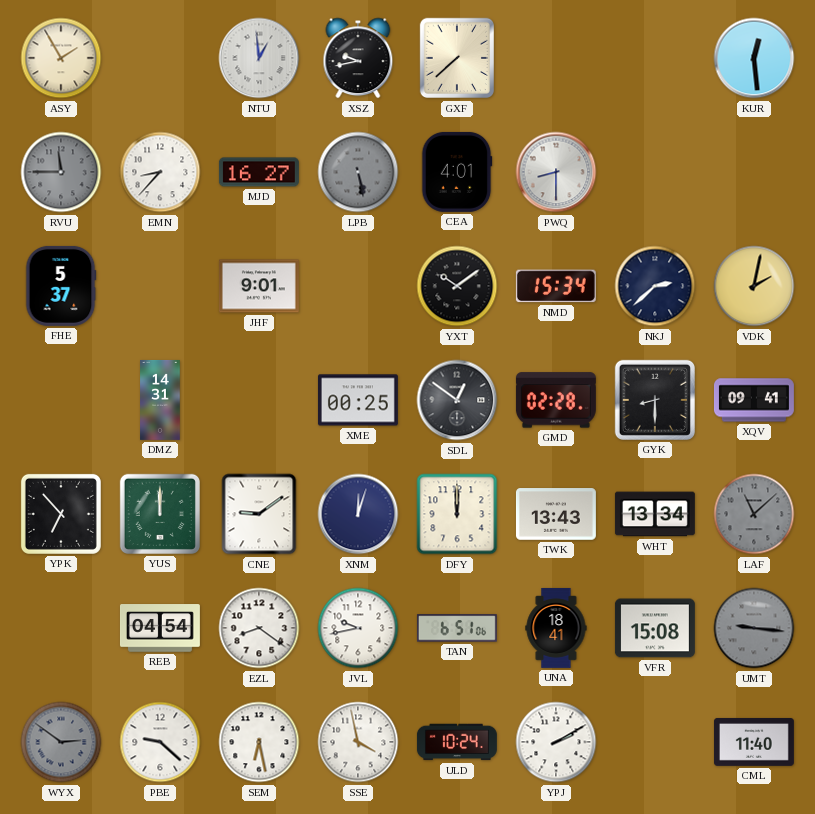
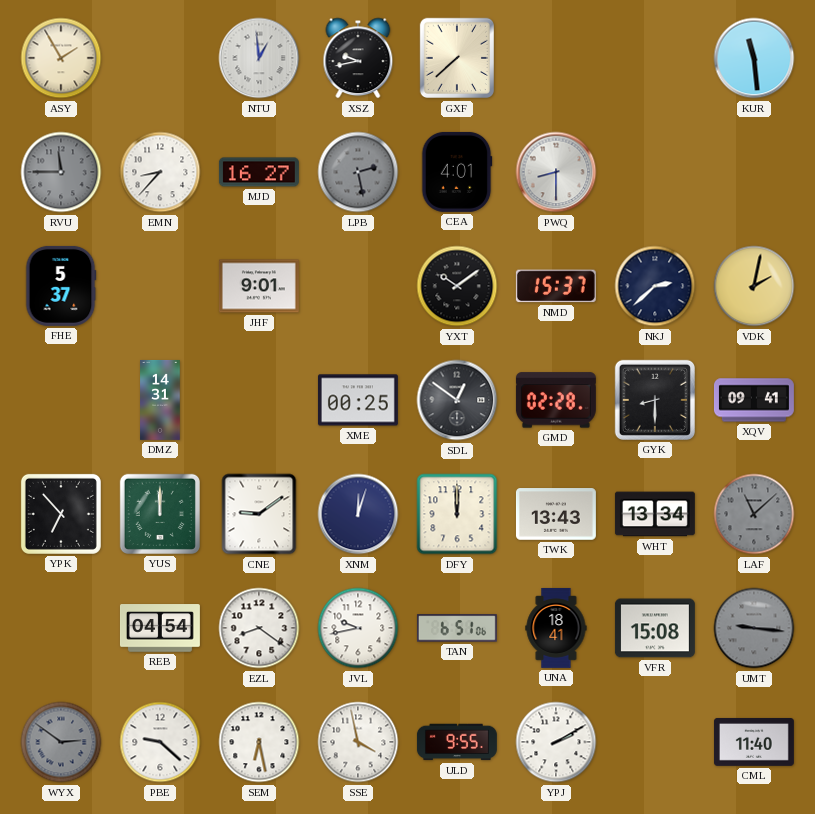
KUR: 12:29 -> 11:29
LPB: 5:28 -> 2:28
NMD: 15:34 -> 15:37
ULD: 10:24 -> 9:55
